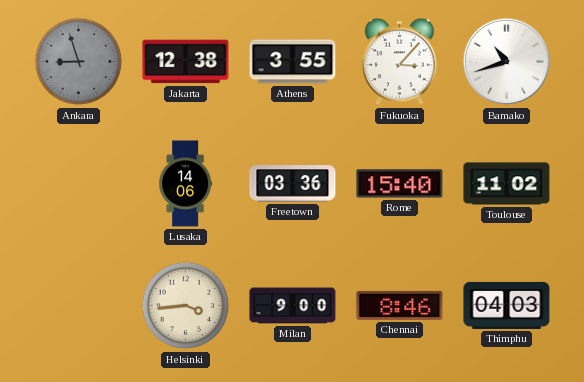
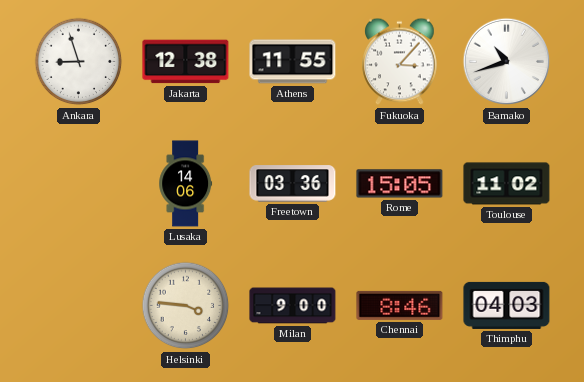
Ankara dial: grey -> white
Athens: 3:55 -> 11:55
Rome: 15:40 -> 15:05
Helsinki: 3:44 -> 3:46
